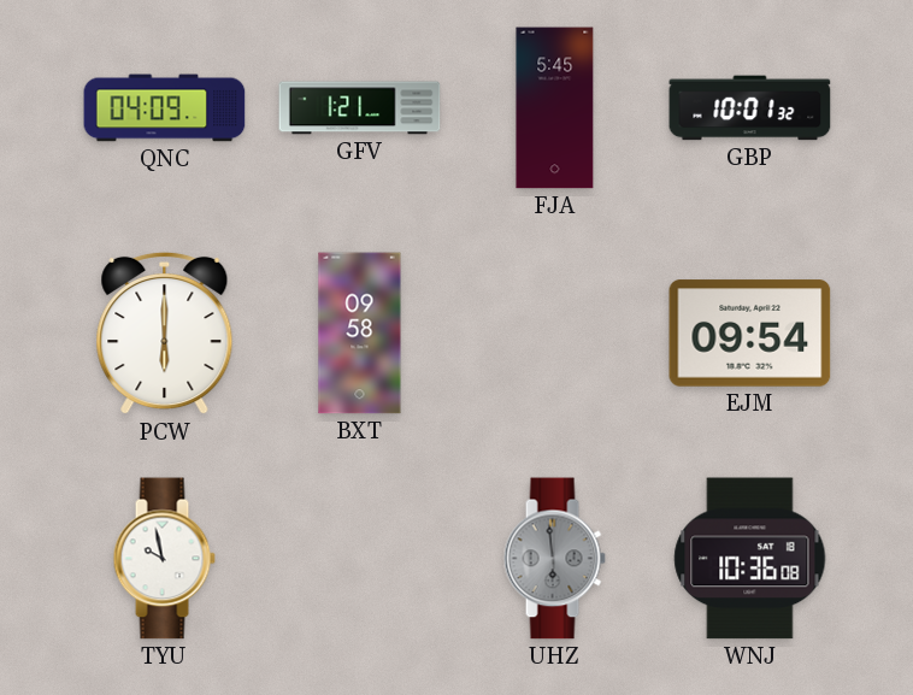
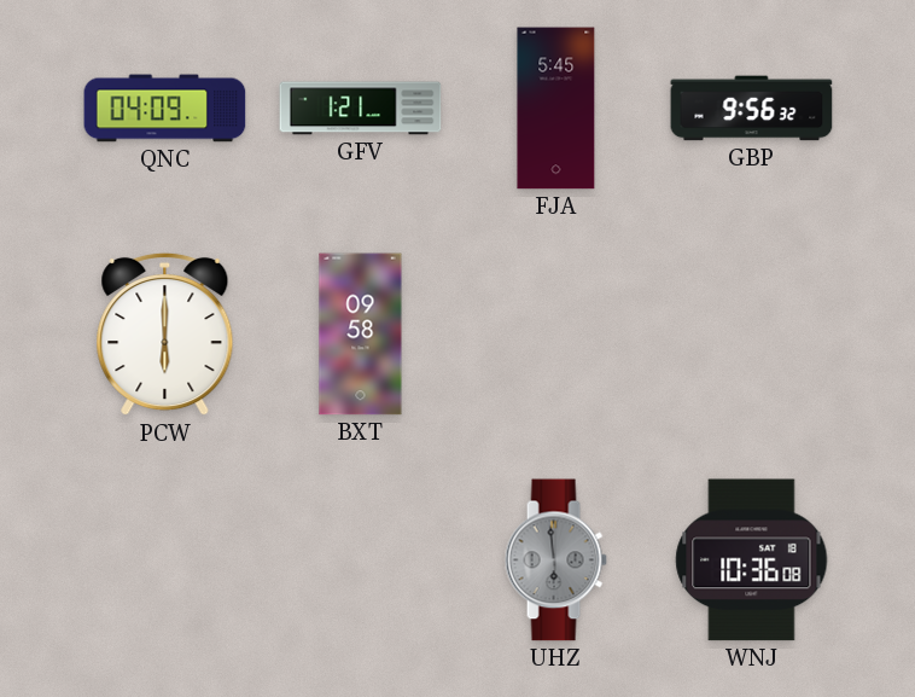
GBP: 10:01 -> 9:56
EJM: 09:54 -> none
TYU: 9:58 -> none
